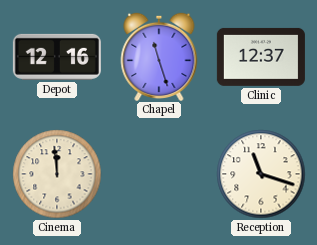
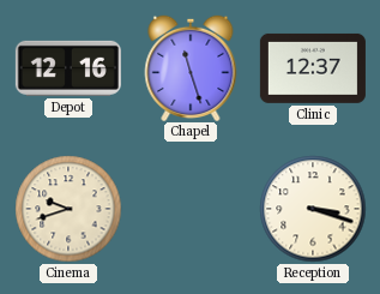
Cinema: 11:59 -> 9:42
Reception: 11:18 -> 3:18
